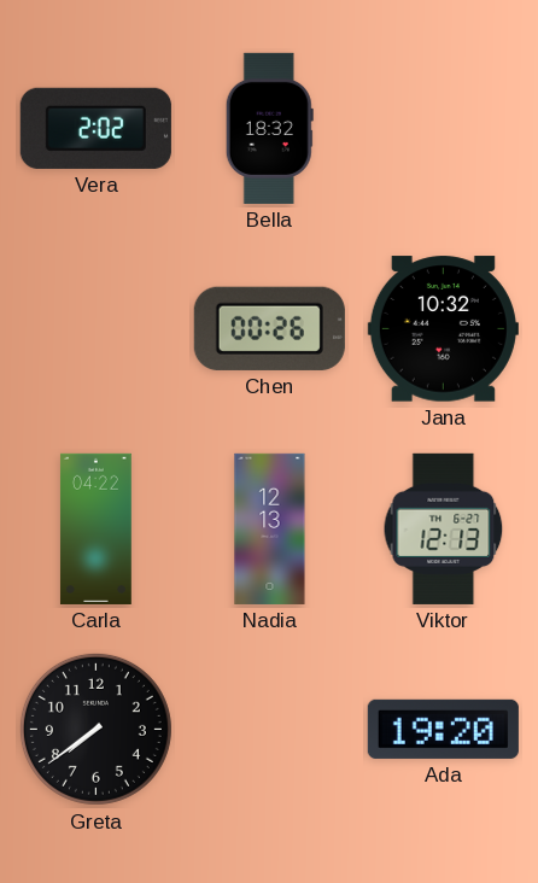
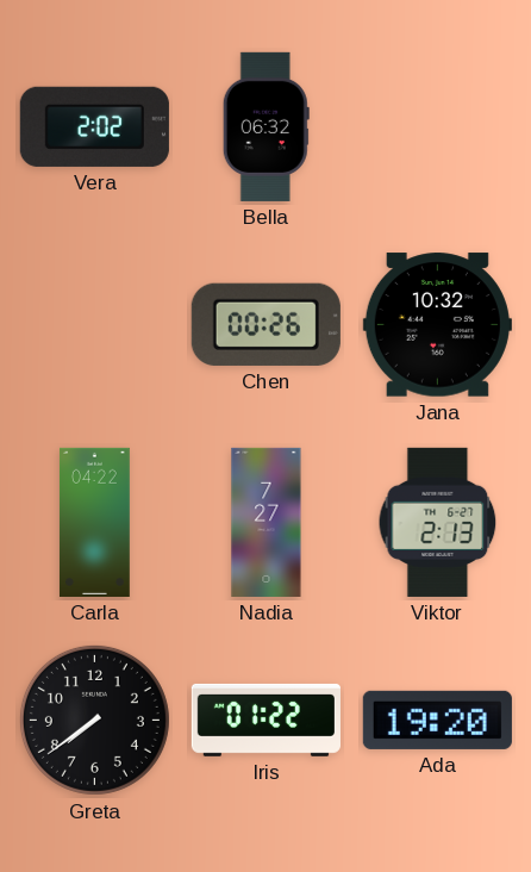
Bella: 18:32 -> 06:32
Nadia: 12:13 -> 7:27
Viktor: 12:13 -> 2:13
Iris: none -> 01:22
